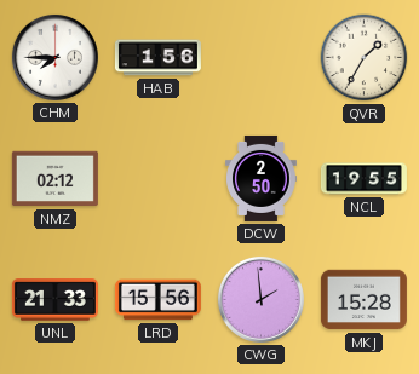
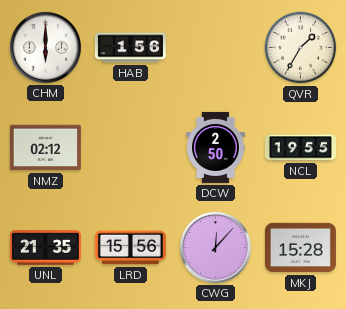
CHM: 7:45 -> 6:00
UNL: 21:33 -> 21:35
CWG: 1:59 -> 12:07
